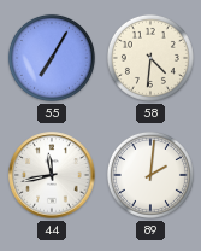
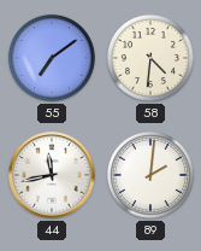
55: 7:05 -> 7:09
